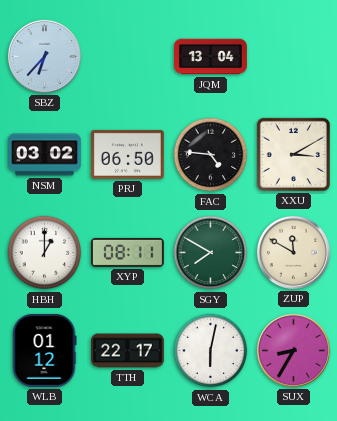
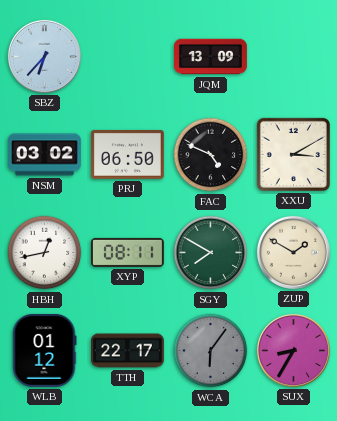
JQM: 13:04 -> 13:09
FAC: 4:46 -> 4:49
HBH: 1:00 -> 12:43
ZUP: 11:50 -> 1:50
WCA: 6:02 -> 6:06
WCA dial: white -> grey
